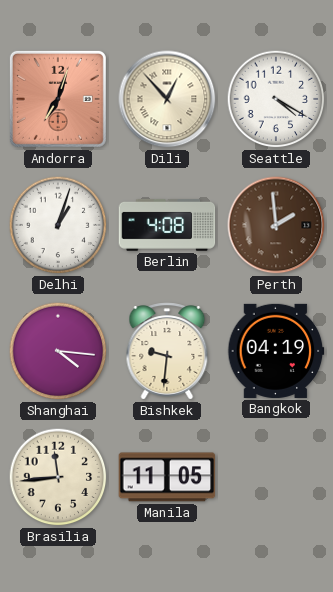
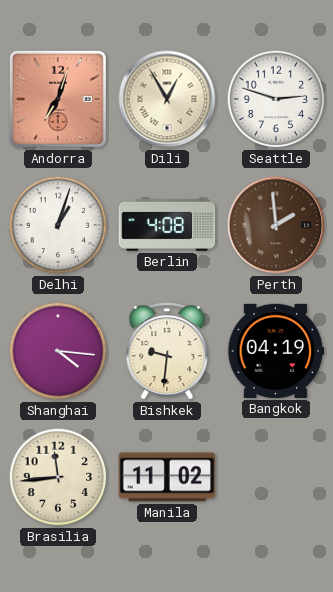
Dili: 12:53 -> 12:55
Seattle: 4:20 -> 2:48
Manila: 11:05 -> 11:02
